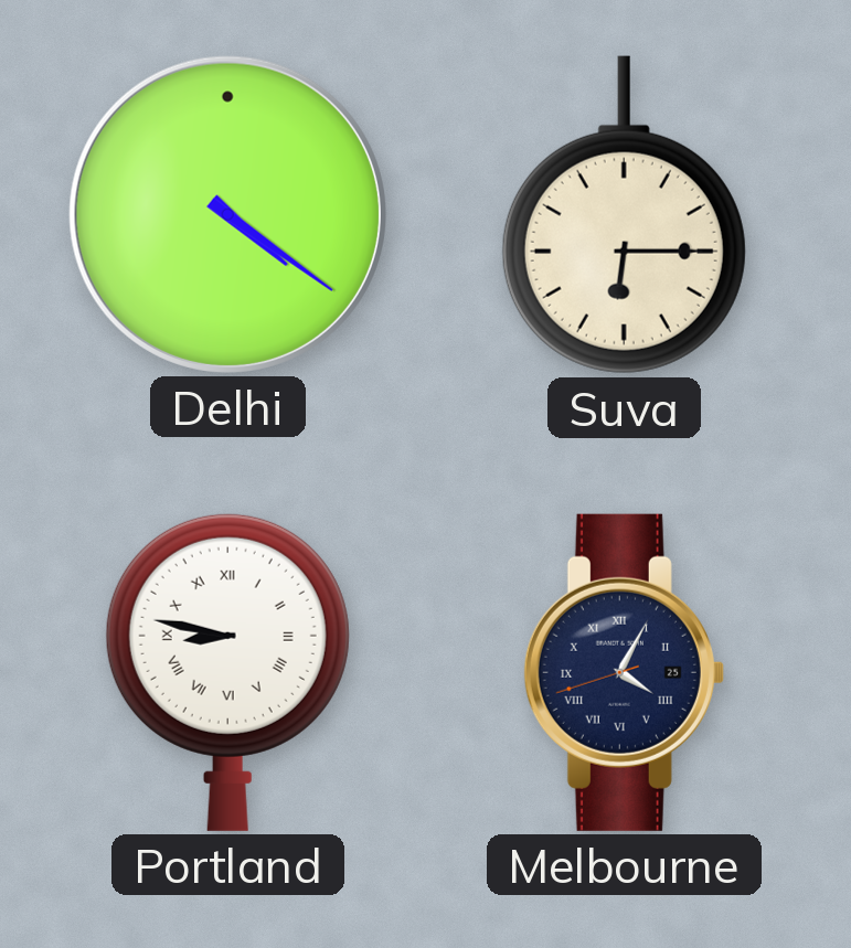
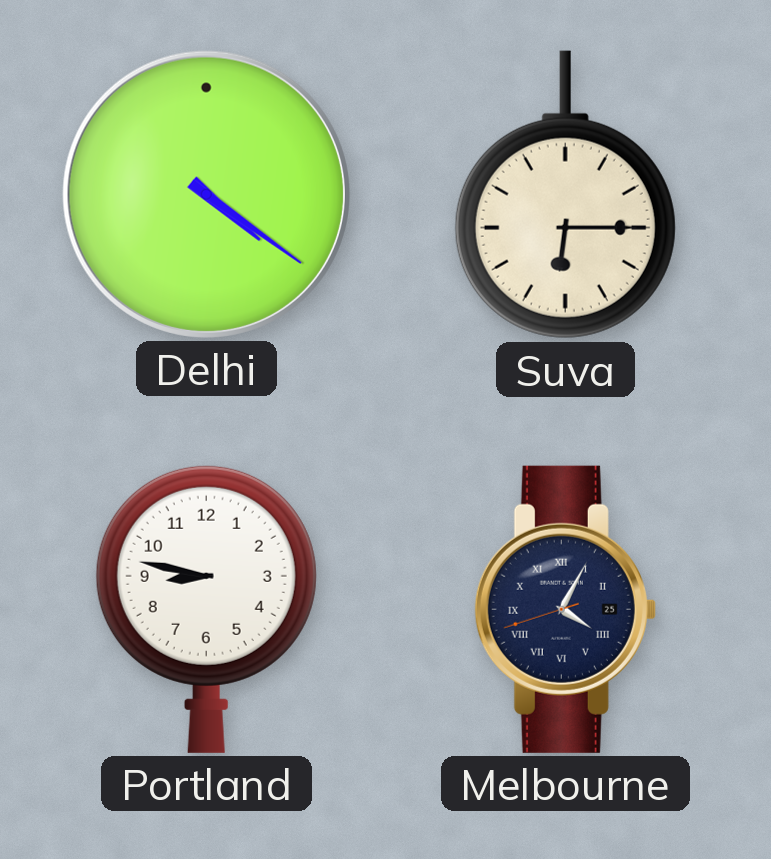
Portland numerals: Roman -> Arabic
